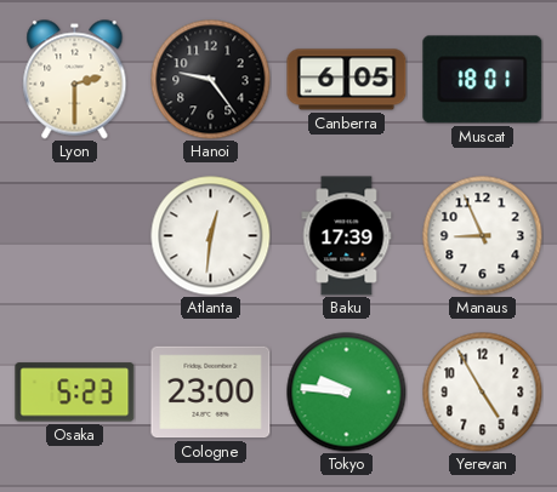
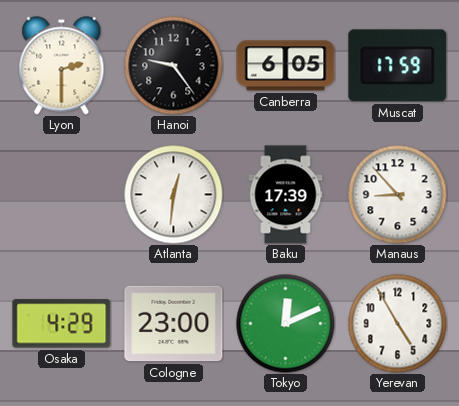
Muscat: 18:01 -> 17:59
Manaus: 8:56 -> 8:53
Osaka: 5:23 -> 4:29
Tokyo: 9:46 -> 12:11
